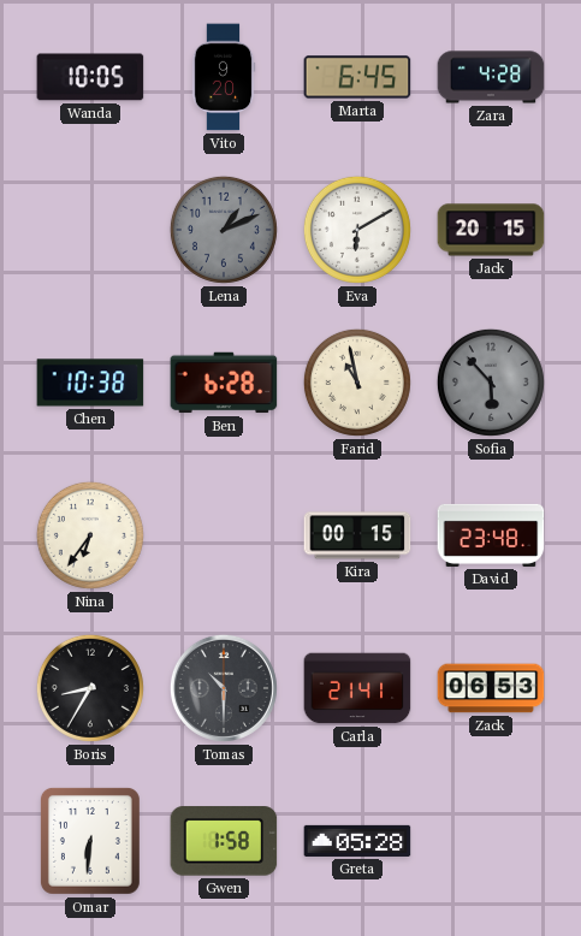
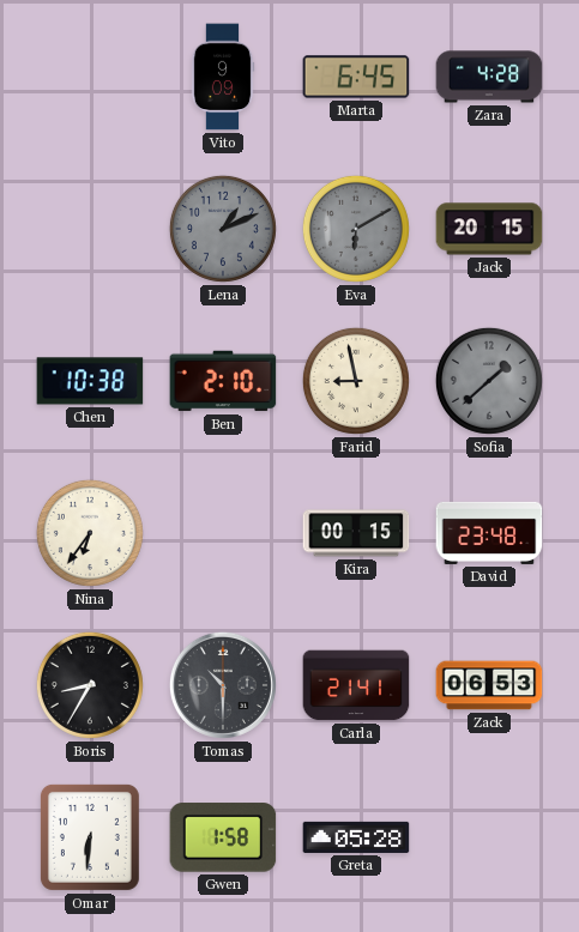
Wanda: 10:05 -> none
Vito: 9:20 -> 9:09
Eva dial: white -> grey
Ben: 6:28 -> 2:10
Farid: 10:58 -> 8:58
Sofia: 5:53 -> 1:38
